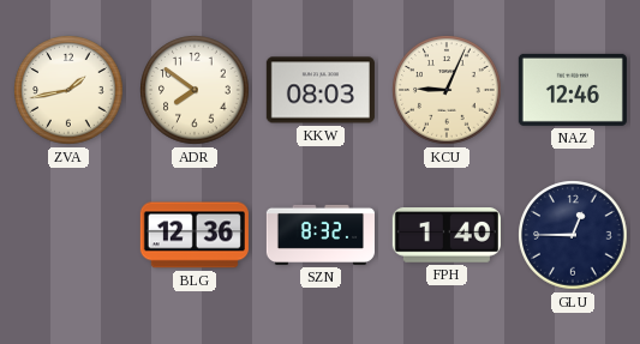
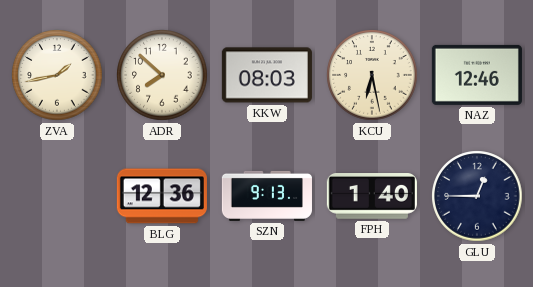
ADR: 7:51 -> 7:52
KCU: 9:04 -> 6:28
SZN: 8:32 -> 9:13
